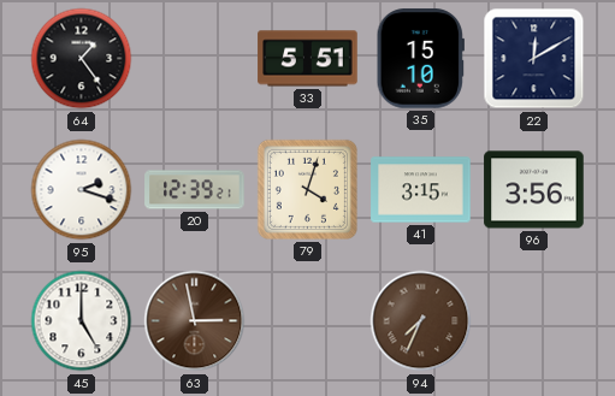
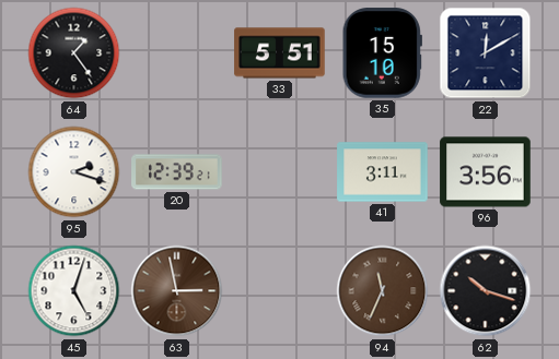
79: 4:03 -> none
41: 3:15 -> 3:11
45: 5:00 -> 5:03
94: 7:34 -> 11:34
62: none -> 10:18
